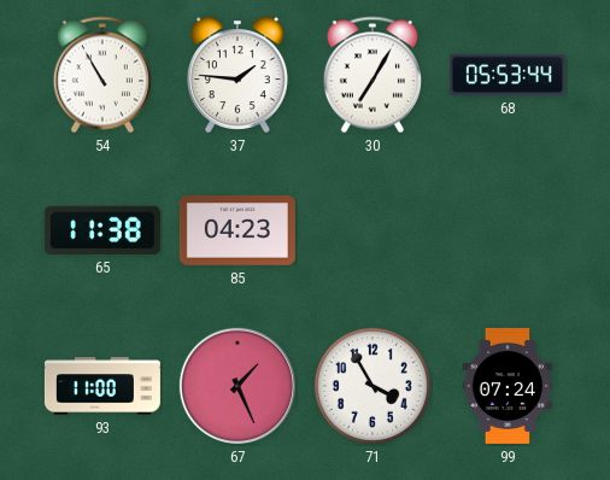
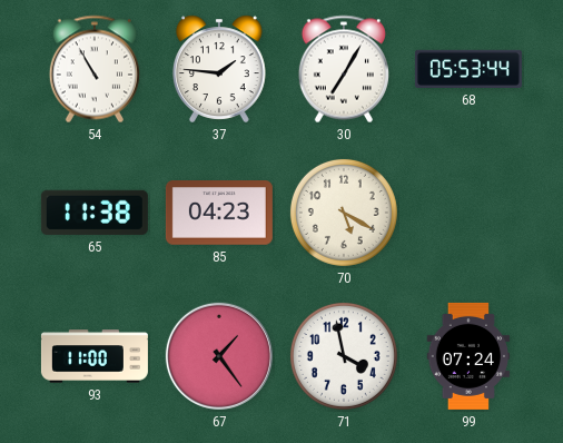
70: none -> 5:20
67: 1:26 -> 1:24
71: 3:55 -> 3:58
